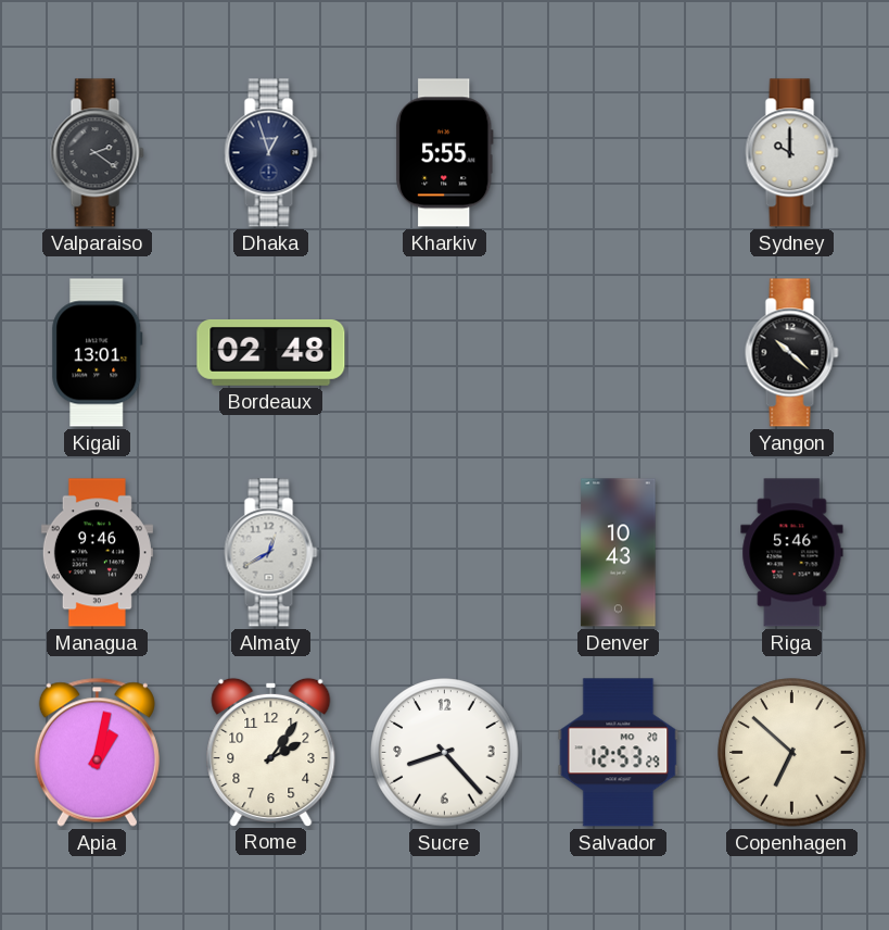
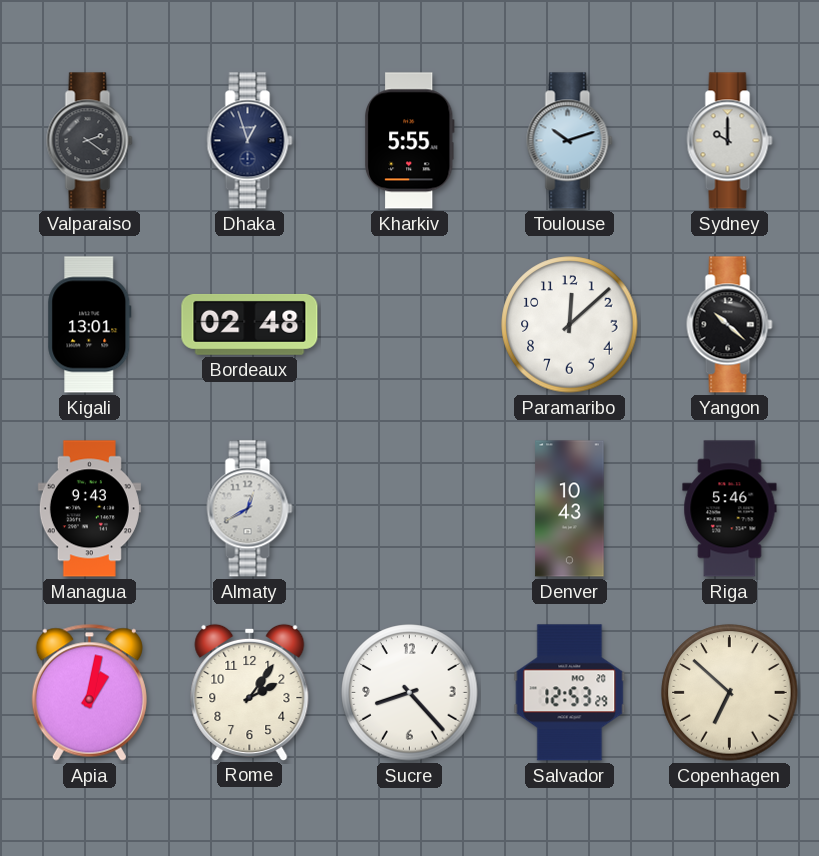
Toulouse: none -> 10:12
Paramaribo: none -> 12:08
Managua: 9:46 -> 9:43
